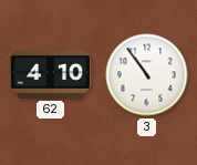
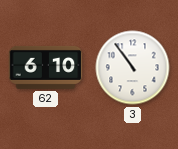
62: 4:10 -> 6:10
